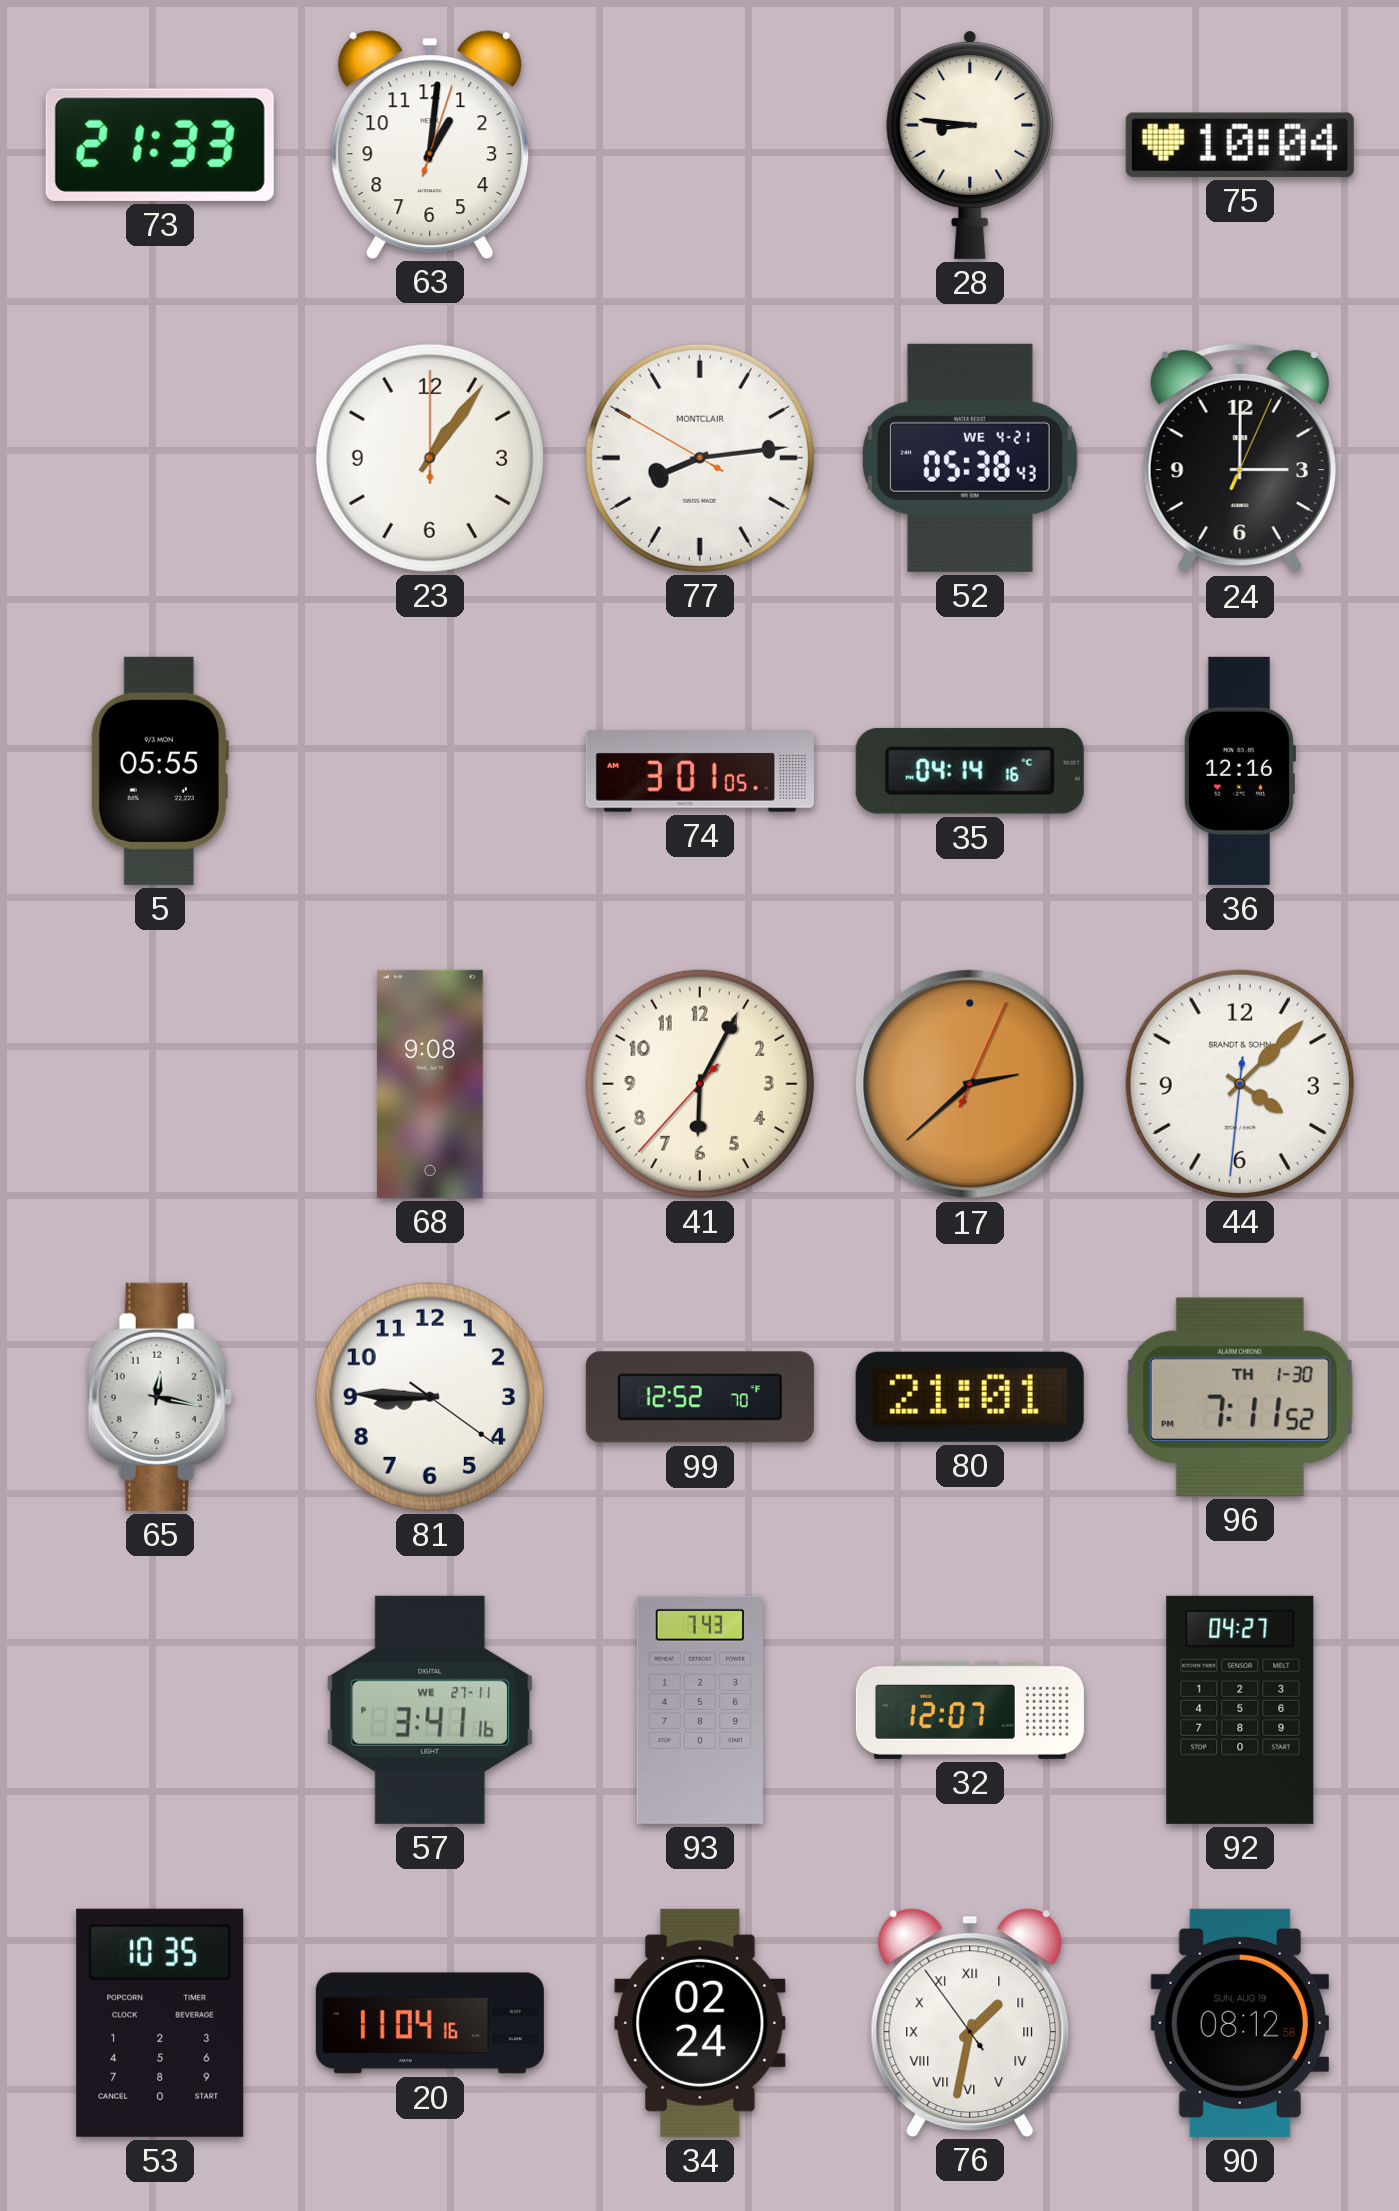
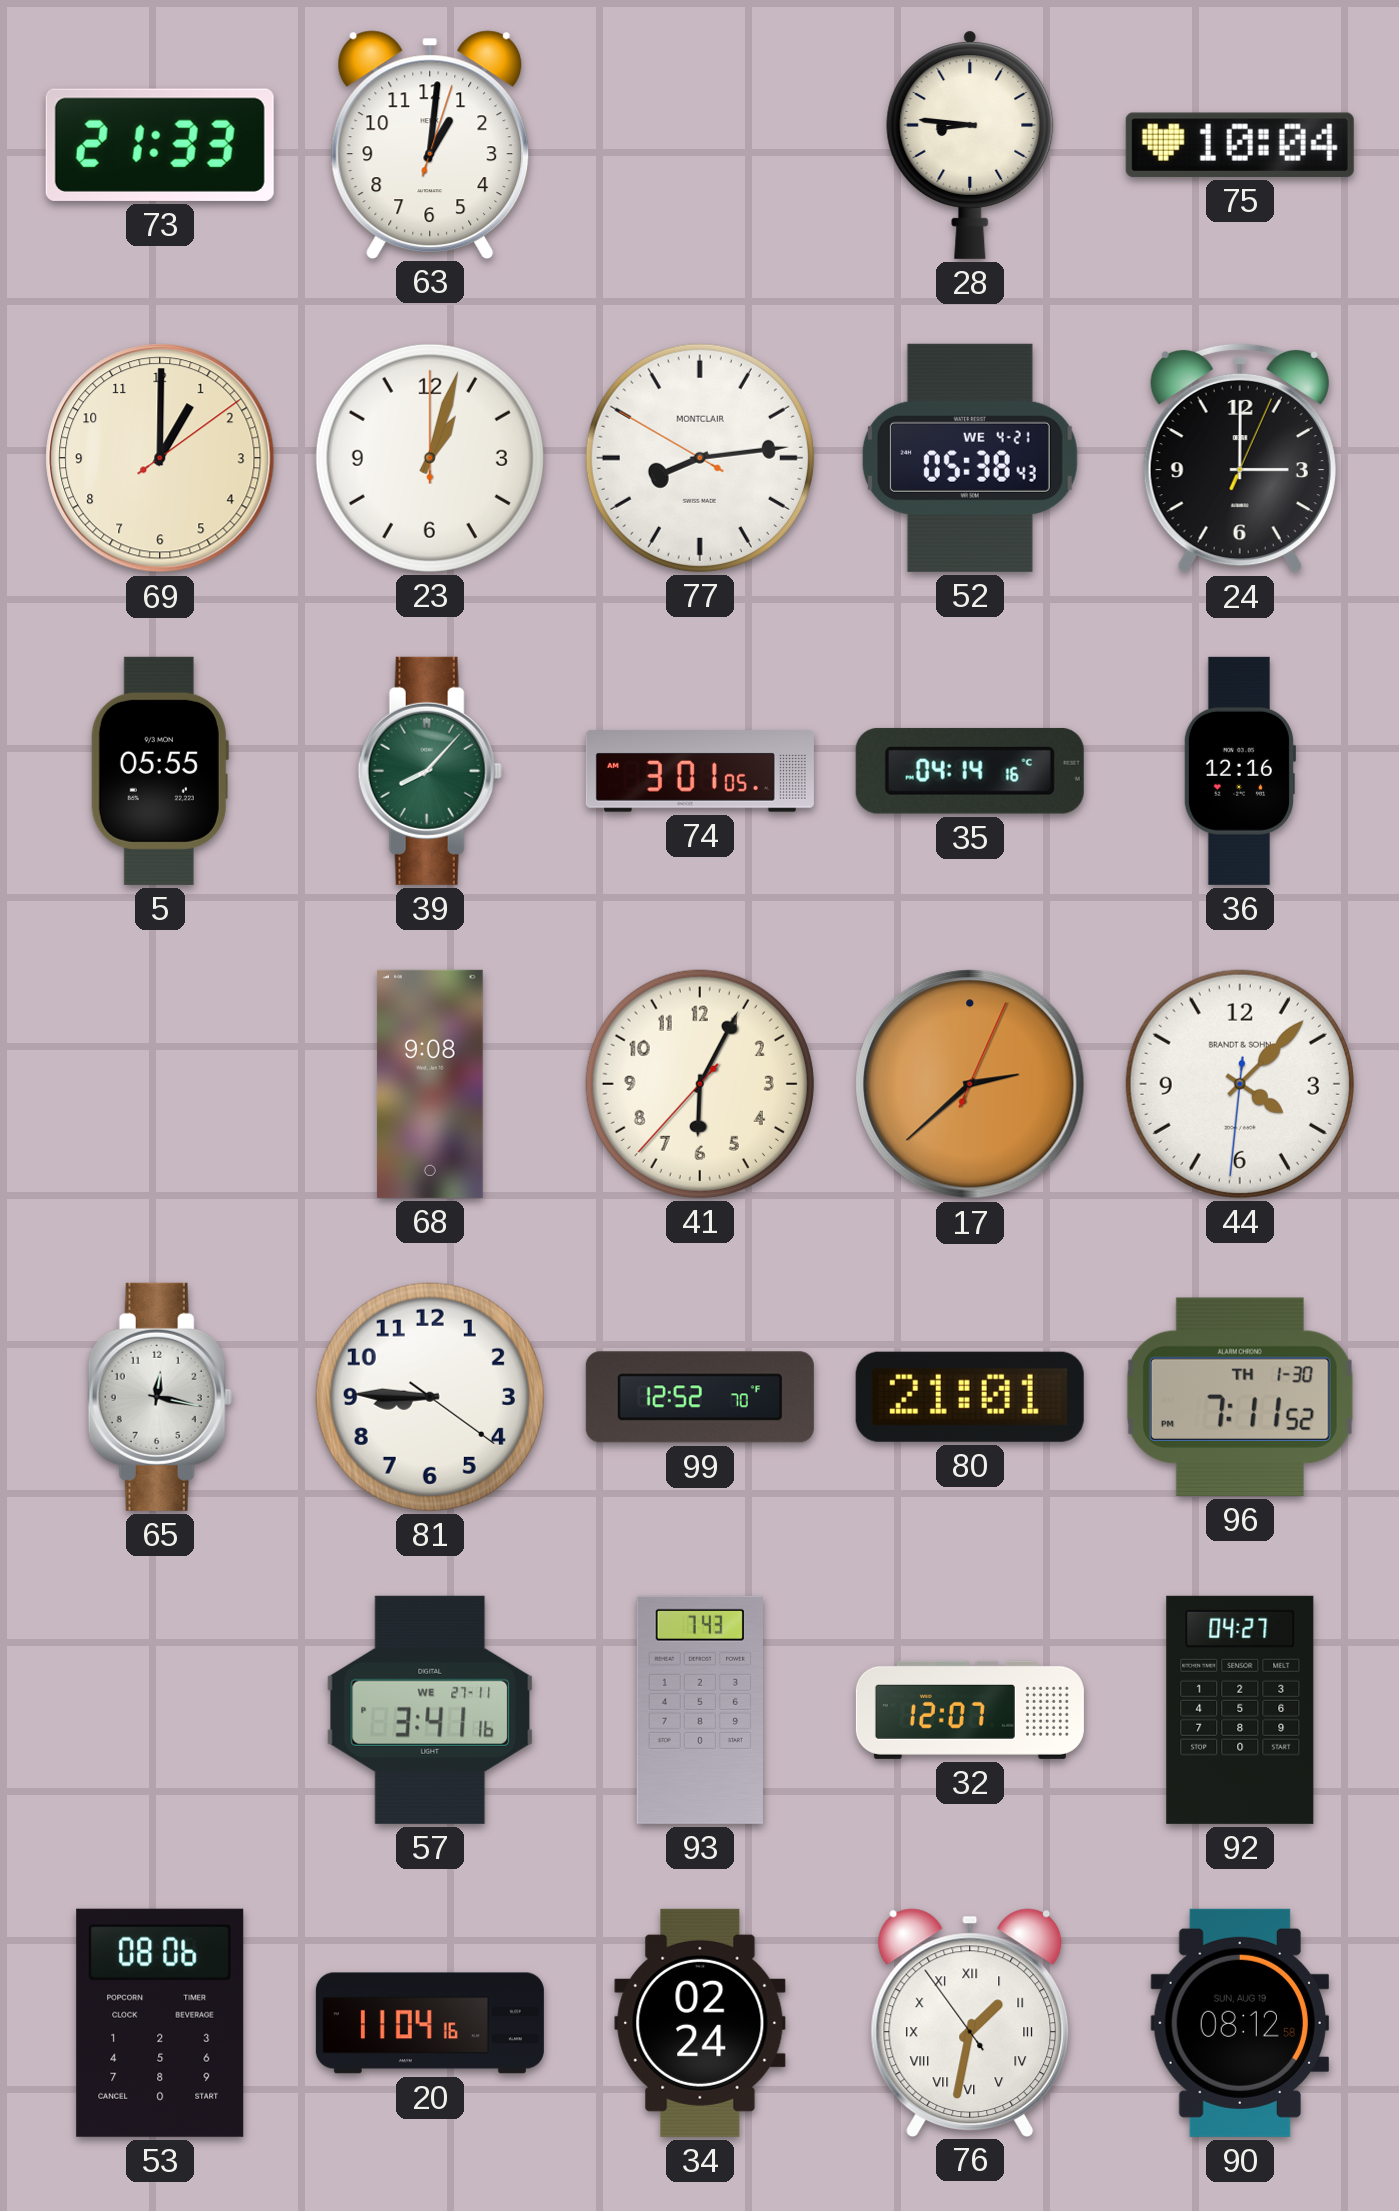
69: none -> 1:00
23: 1:06 -> 1:03
39: none -> 8:07
53: 10:35 -> 08:06
